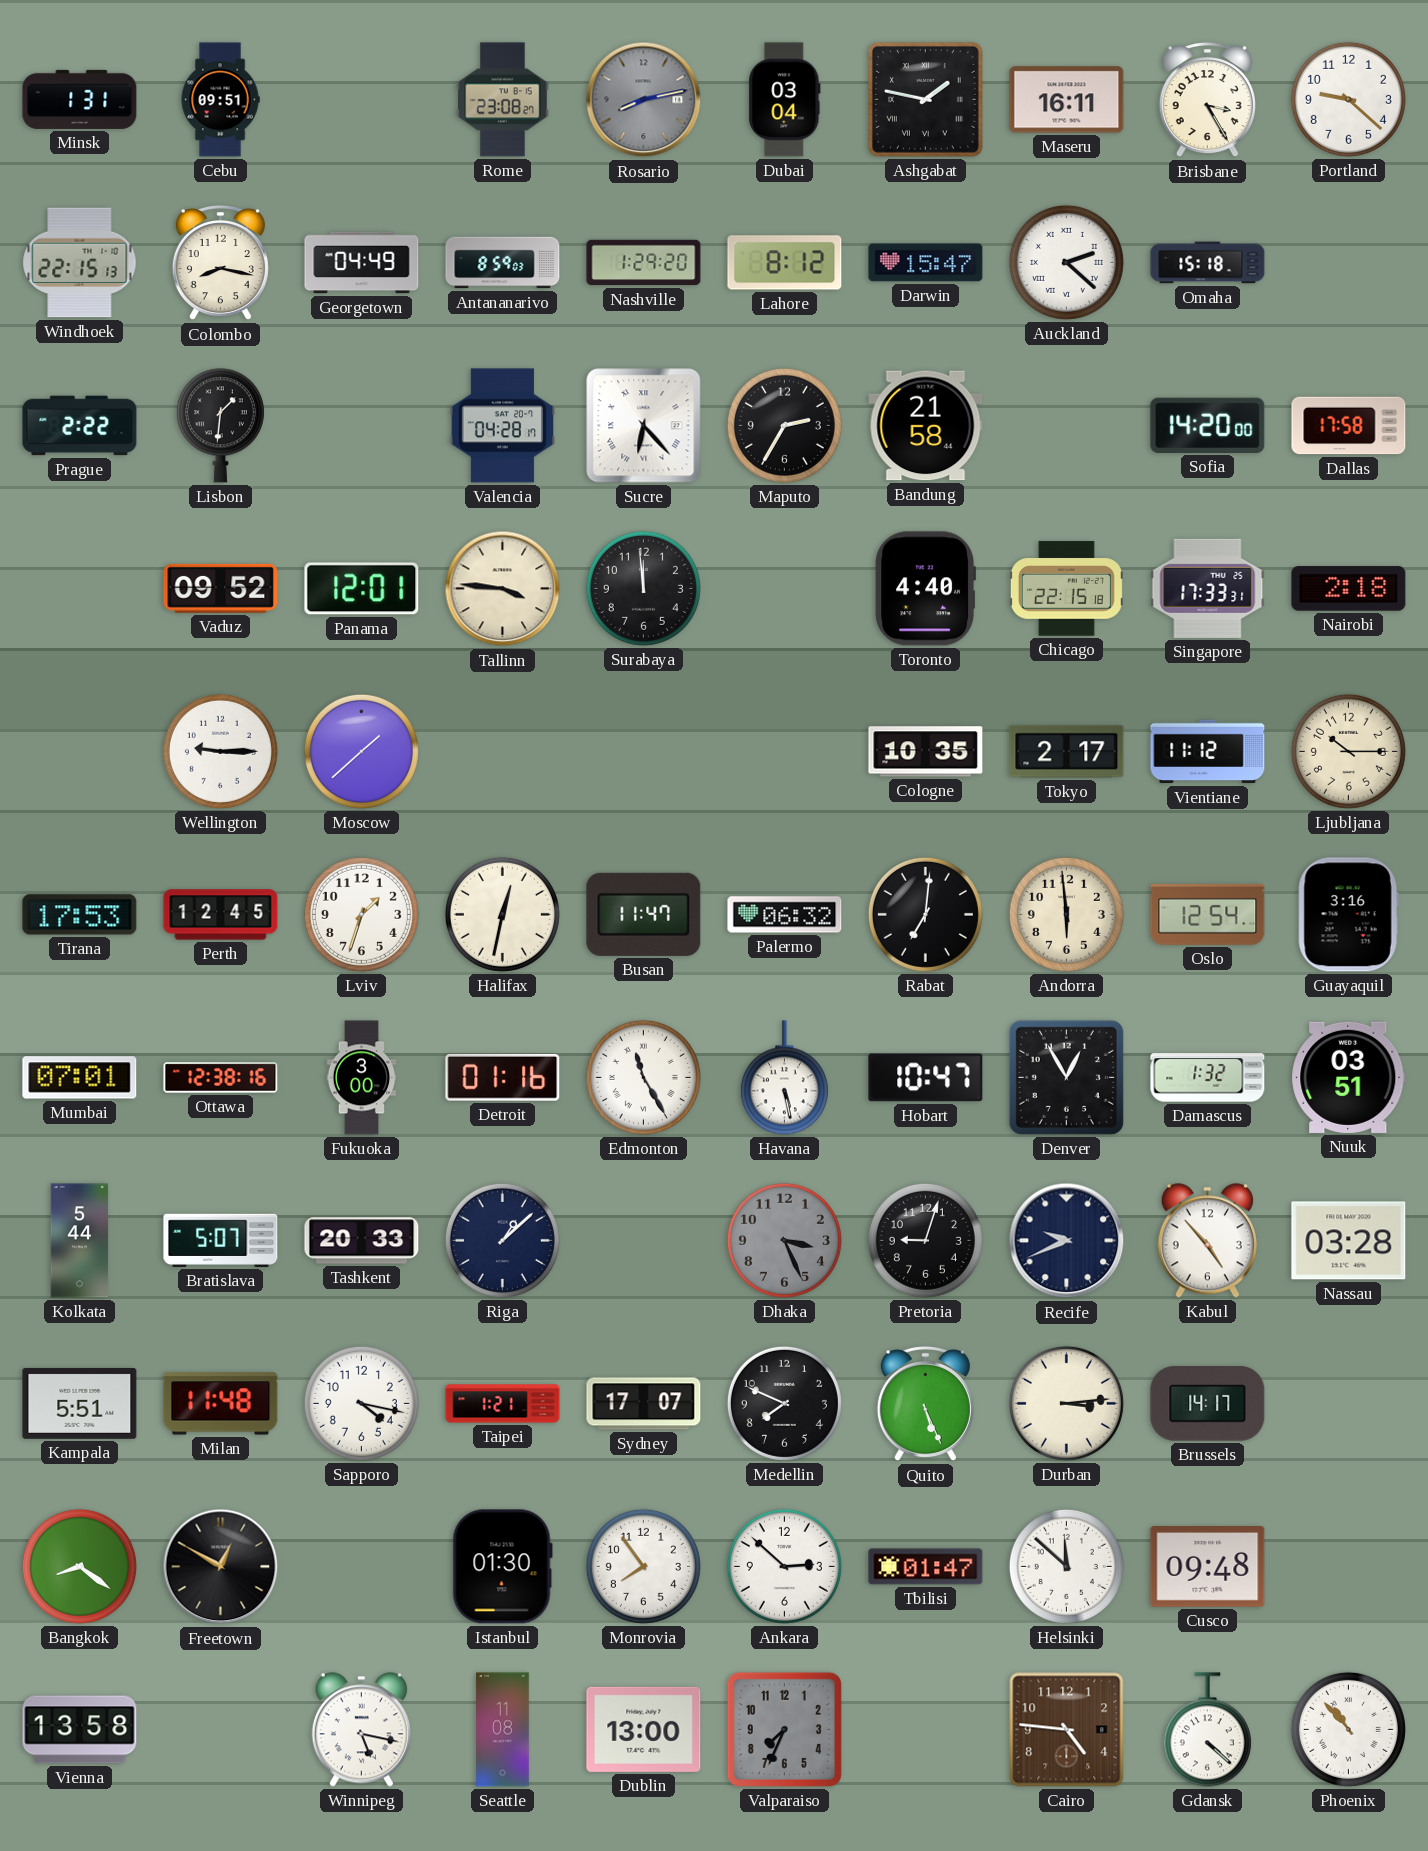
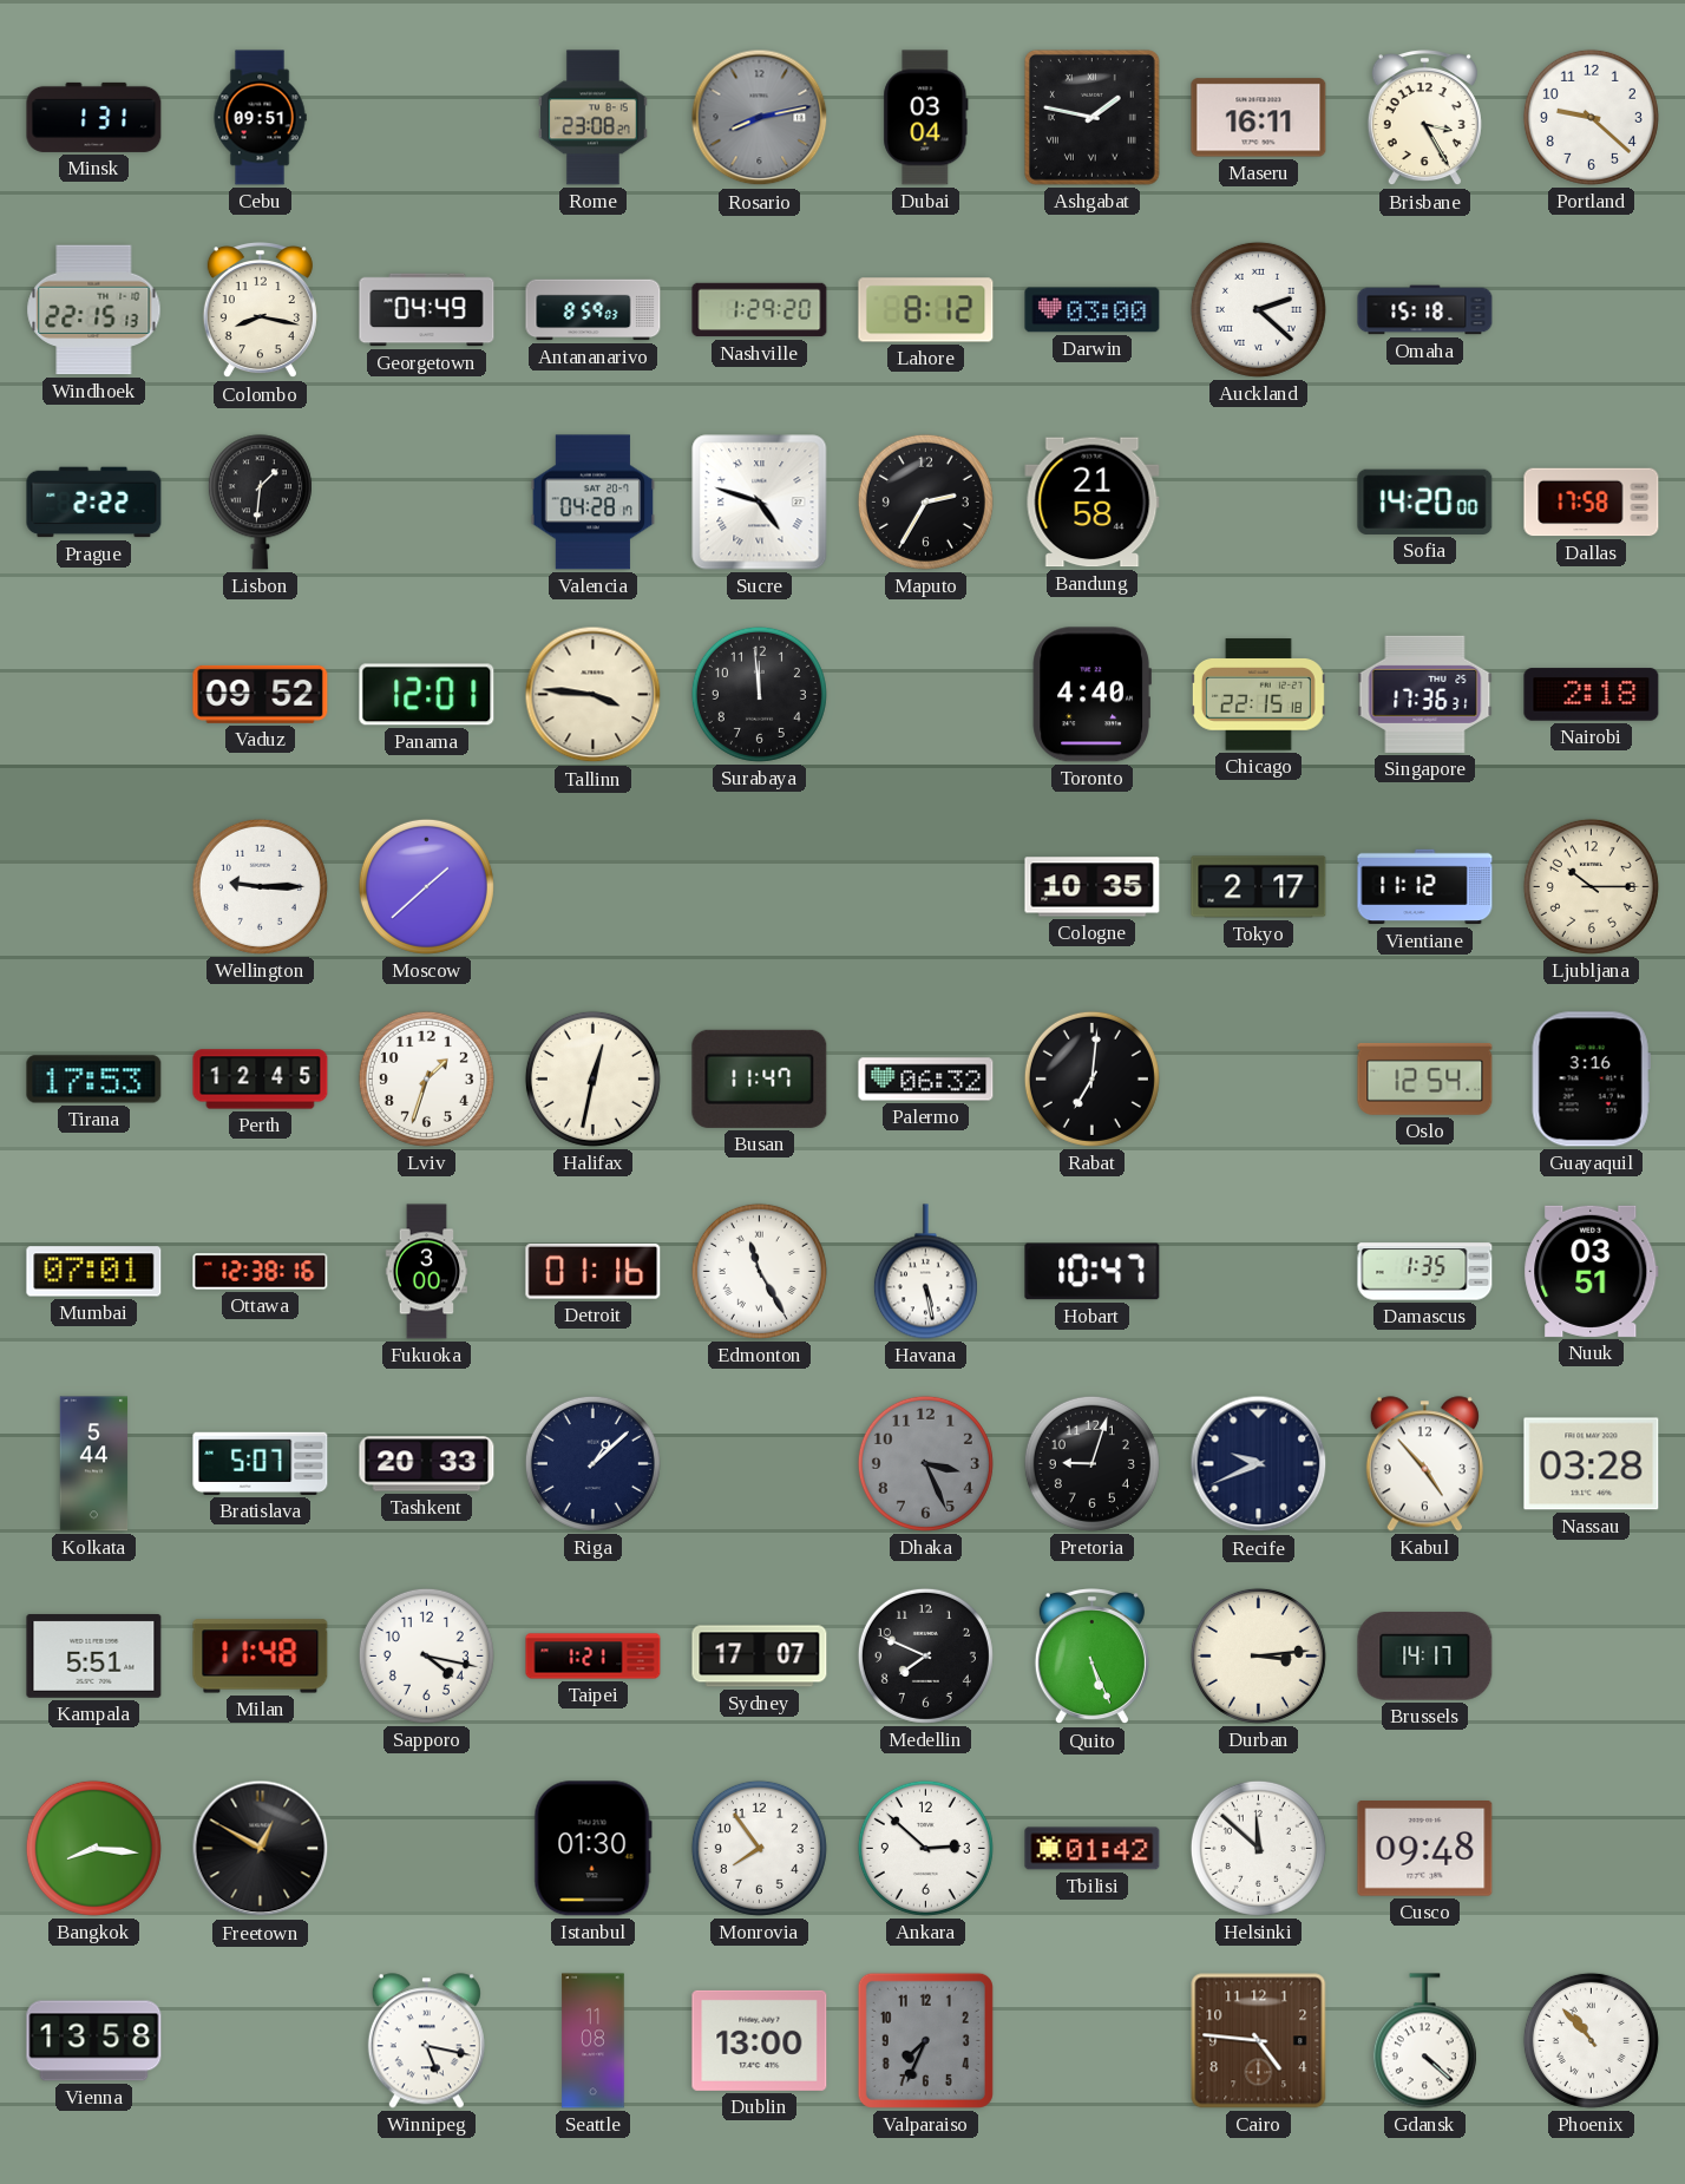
Darwin: 15:47 -> 03:00
Sucre: 6:23 -> 4:48
Singapore: 17:33 -> 17:36
Andorra: 5:59 -> none
Denver: 12:55 -> none
Damascus: 1:32 -> 1:35
Bangkok: 8:21 -> 8:16
Tbilisi: 01:47 -> 01:42
